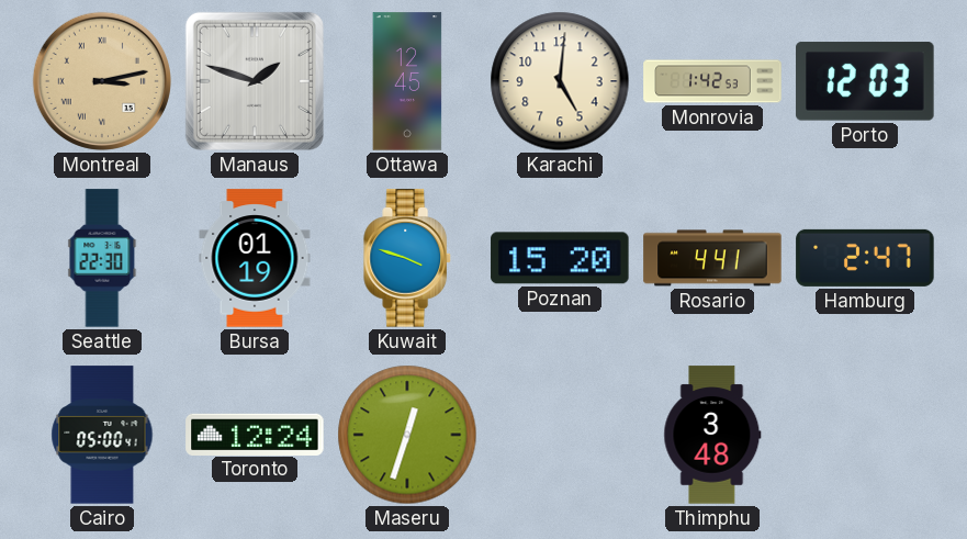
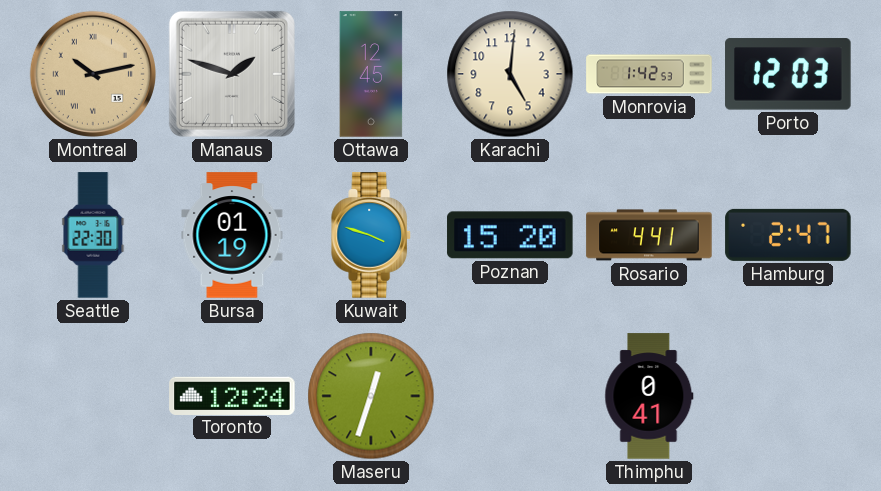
Montreal: 3:13 -> 10:13
Cairo: 05:00 -> none
Thimphu: 3:48 -> 0:41
